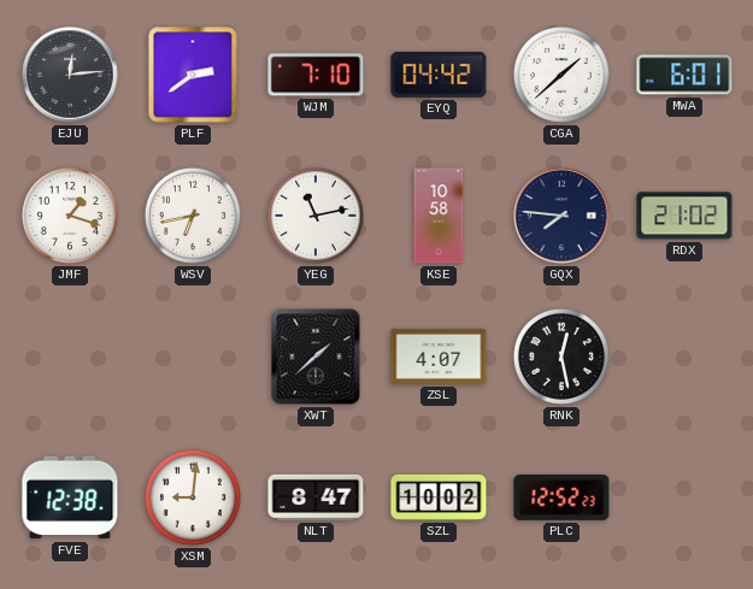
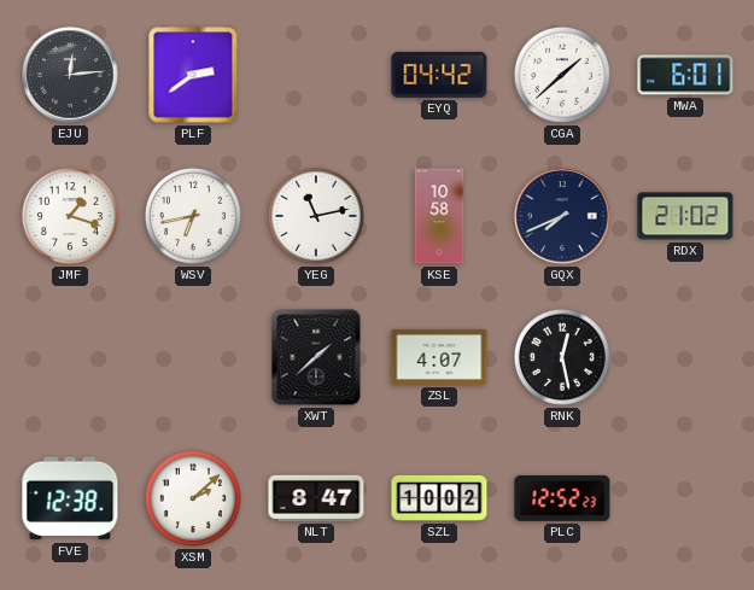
WJM: 7:10 -> none
GQX: 7:46 -> 7:41
XSM: 9:01 -> 2:08
